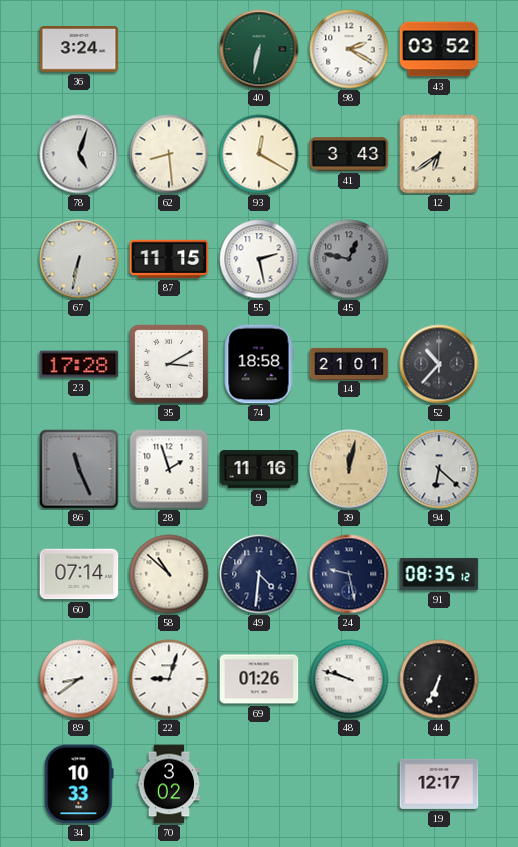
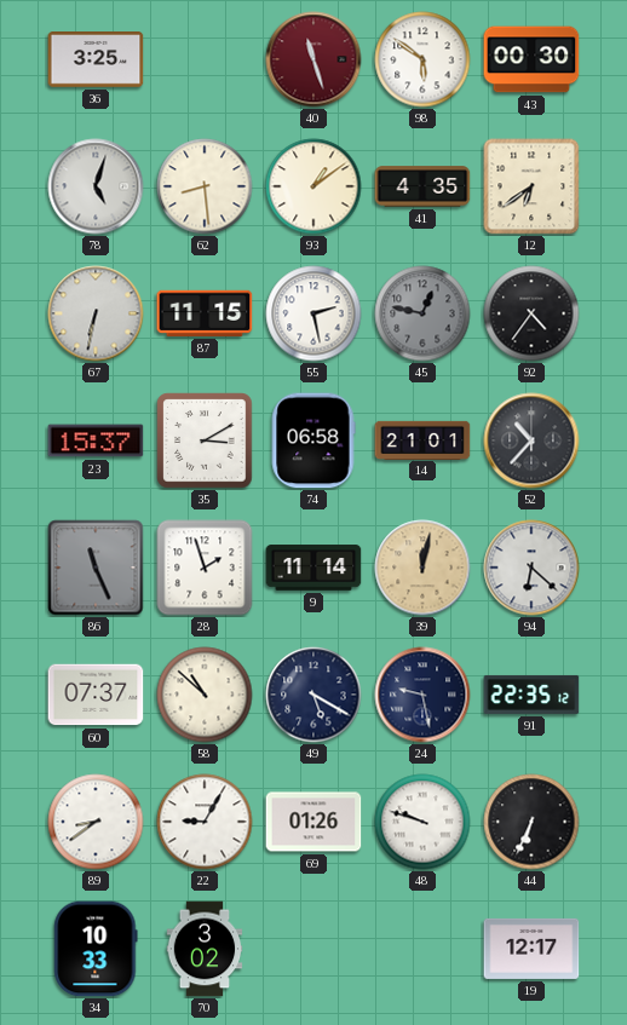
36: 3:24 -> 3:25
40: 6:32 -> 11:27
40 dial: green -> burgundy
98: 2:20 -> 5:51
43: 03:52 -> 00:30
93: 12:20 -> 1:09
41: 3:43 -> 4:35
92: none -> 4:36
23: 17:28 -> 15:37
74: 18:58 -> 06:58
9: 11:16 -> 11:14
60: 07:14 -> 07:37
49: 4:31 -> 5:20
91: 08:35 -> 22:35
22: 9:03 -> 9:05
